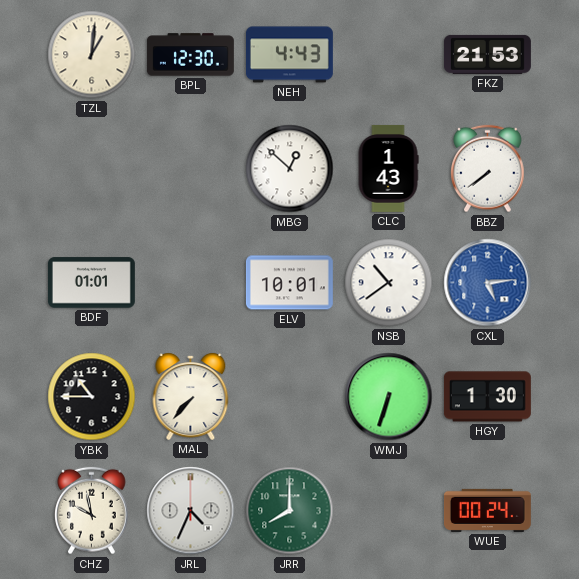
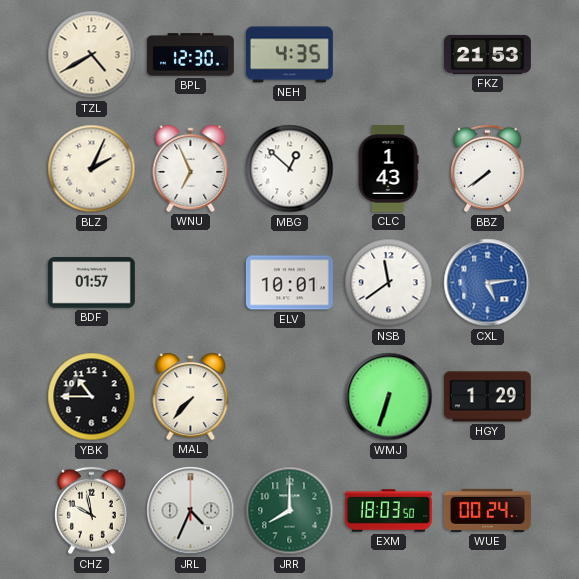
TZL: 1:01 -> 4:40
NEH: 4:43 -> 4:35
BLZ: none -> 2:04
WNU: none -> 6:56
BDF: 01:01 -> 01:57
NSB: 10:39 -> 11:39
HGY: 1:30 -> 1:29
EXM: none -> 18:03
